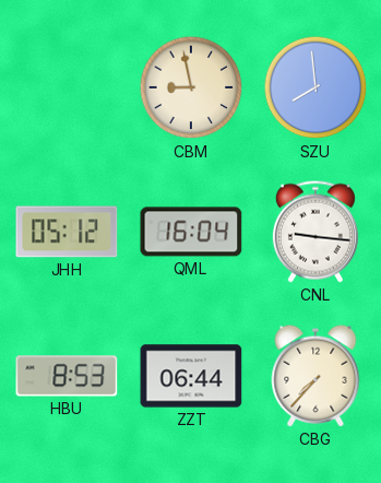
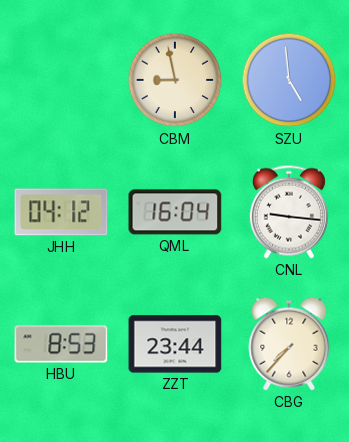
SZU: 7:59 -> 4:59
JHH: 05:12 -> 04:12
ZZT: 06:44 -> 23:44
